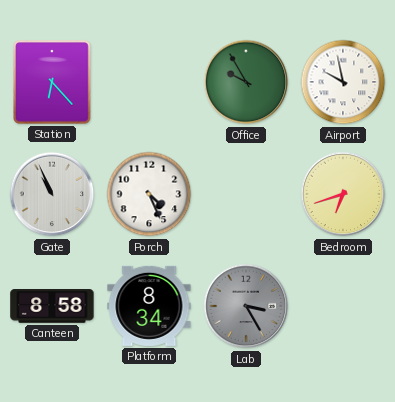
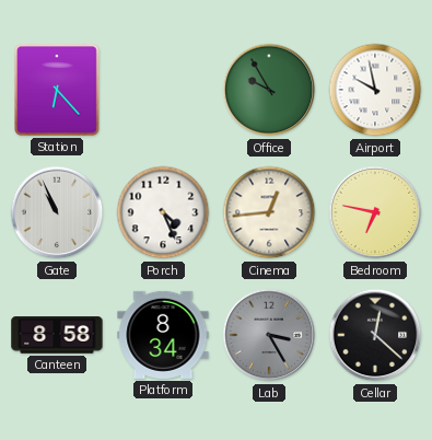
Cinema: none -> 12:44
Bedroom: 6:42 -> 6:47
Cellar: none -> 12:22
